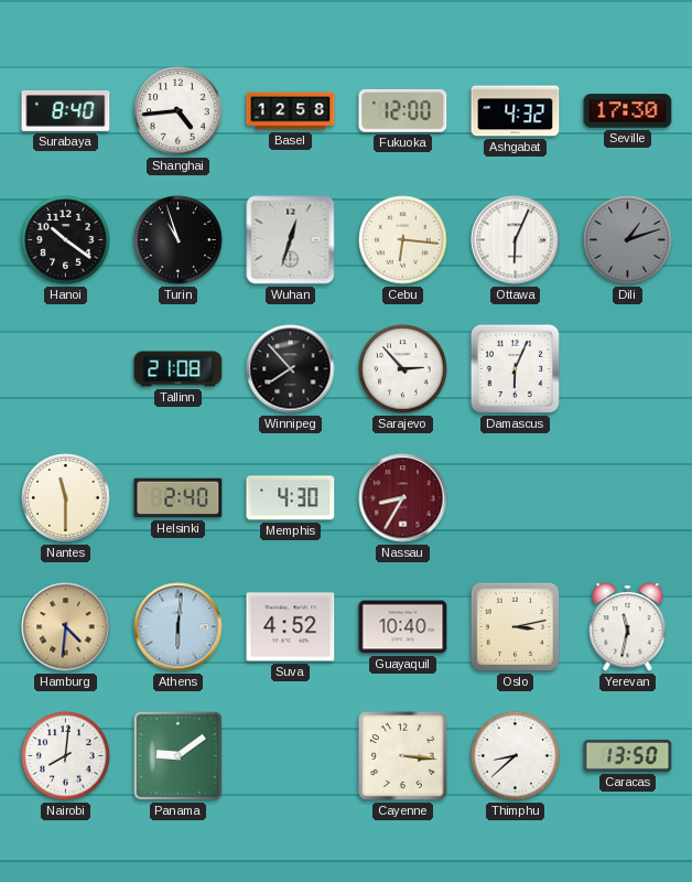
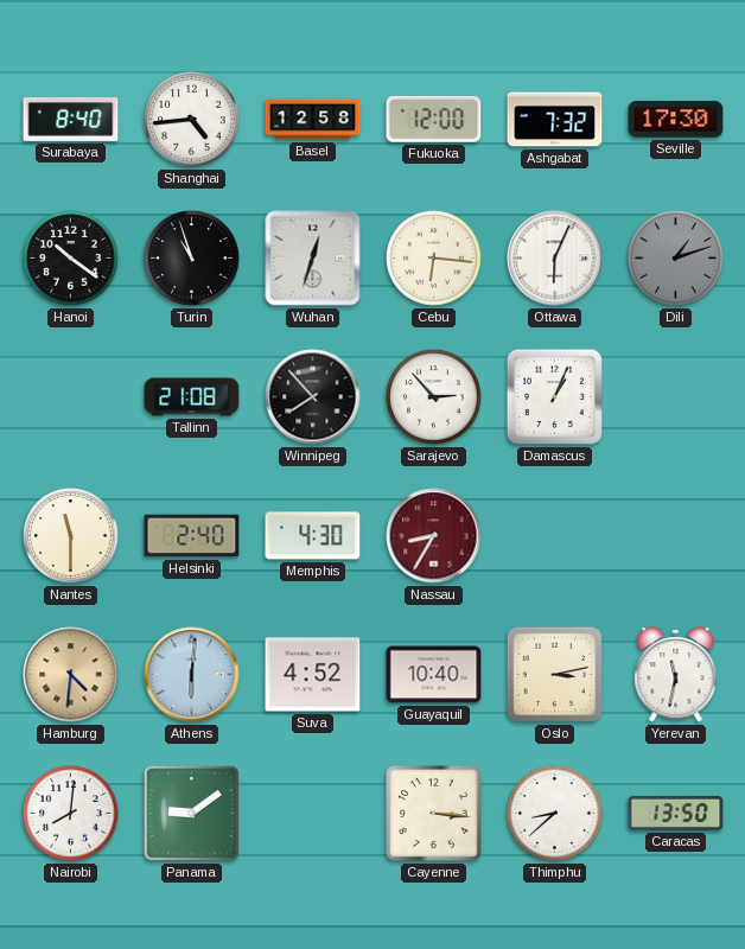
Ashgabat: 4:32 -> 7:32
Damascus: 6:04 -> 1:04
